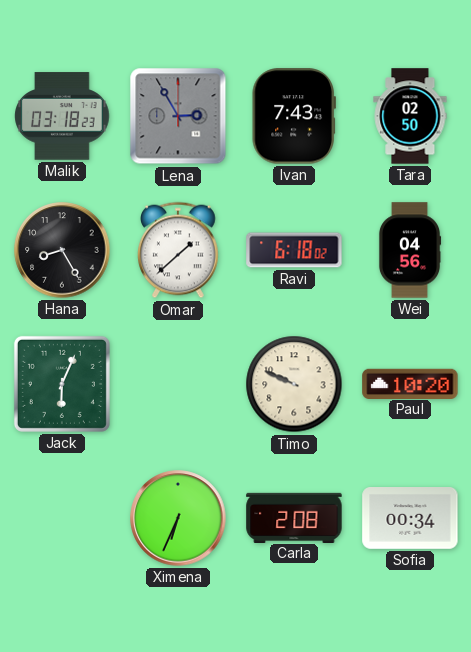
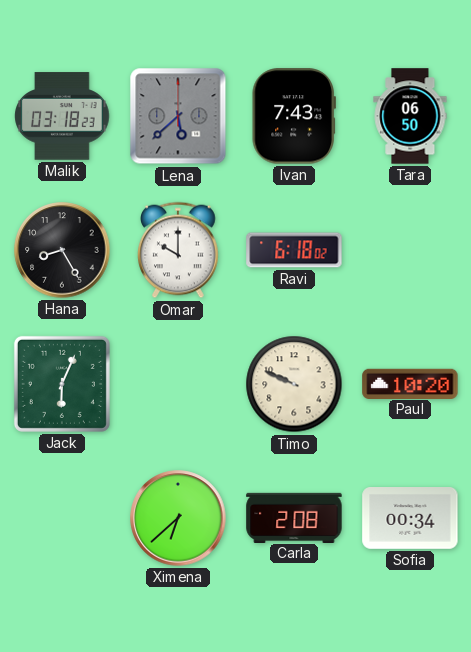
Lena: 2:55 -> 5:38
Tara: 02:50 -> 06:50
Omar: 1:38 -> 10:00
Wei: 04:56 -> none
Ximena: 6:34 -> 6:38
